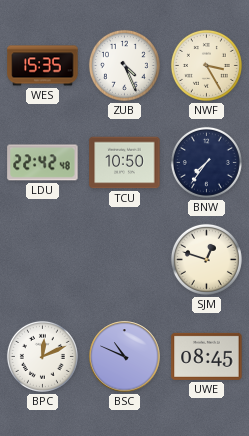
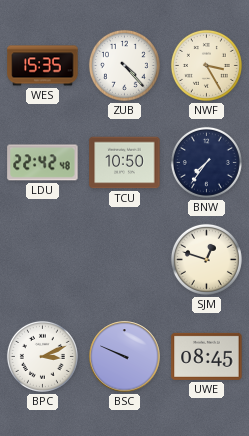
ZUB: 4:26 -> 4:23
BPC: 12:11 -> 3:11
BSC: 10:49 -> 9:49
